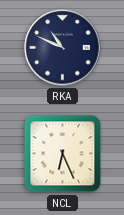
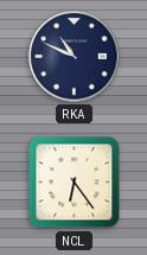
NCL: 6:26 -> 6:24
